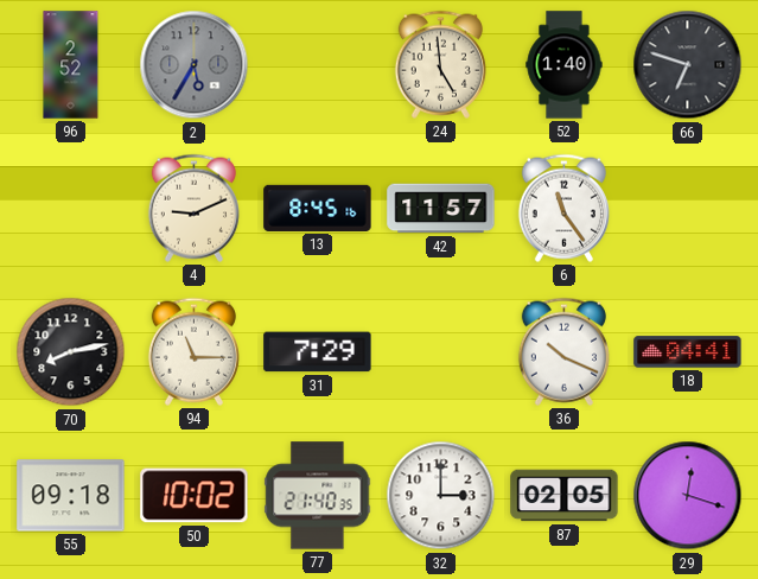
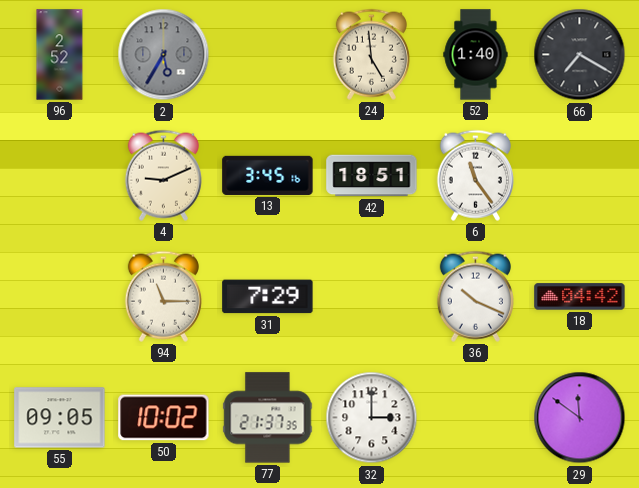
66: 6:48 -> 7:20
13: 8:45 -> 3:45
42: 11:57 -> 18:51
70: 8:13 -> none
18: 04:41 -> 04:42
55: 09:18 -> 09:05
77: 21:40 -> 21:37
87: 02:05 -> none
29: 12:18 -> 11:51
